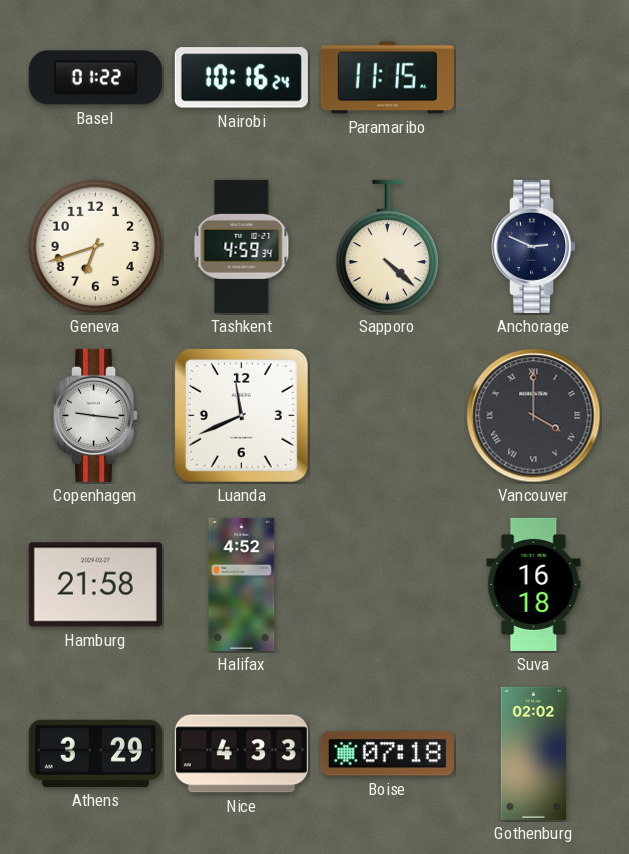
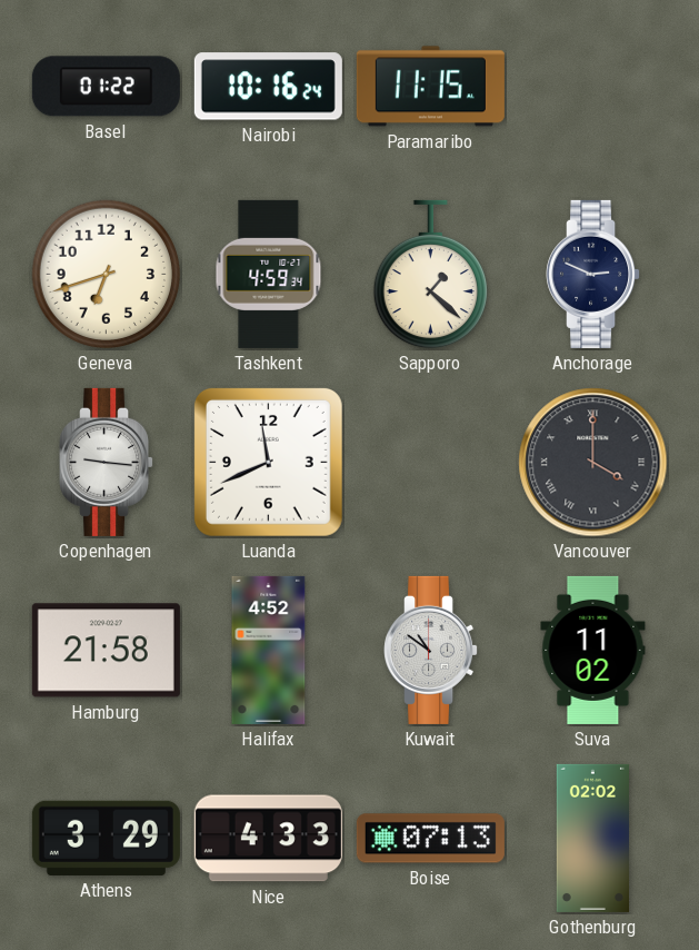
Sapporo: 4:22 -> 1:22
Kuwait: none -> 10:51
Suva: 16:18 -> 11:02
Boise: 07:18 -> 07:13
